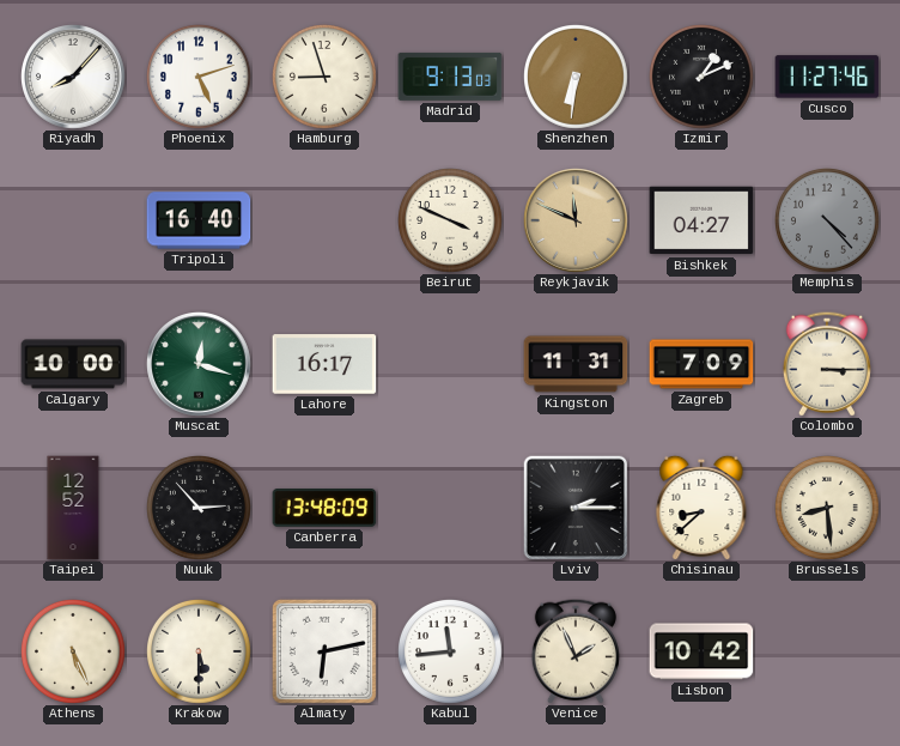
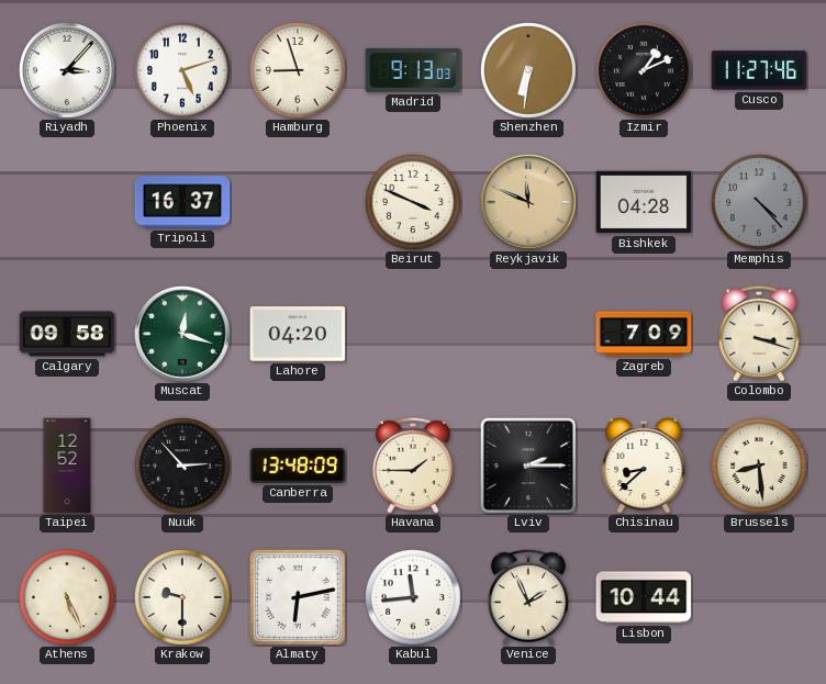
Riyadh: 8:07 -> 3:07
Tripoli: 16:40 -> 16:37
Bishkek: 04:27 -> 04:28
Calgary: 10:00 -> 09:58
Lahore: 16:17 -> 04:20
Kingston: 11:31 -> none
Colombo: 3:15 -> 3:18
Havana: none -> 1:45
Krakow: 5:30 -> 9:30
Lisbon: 10:42 -> 10:44
